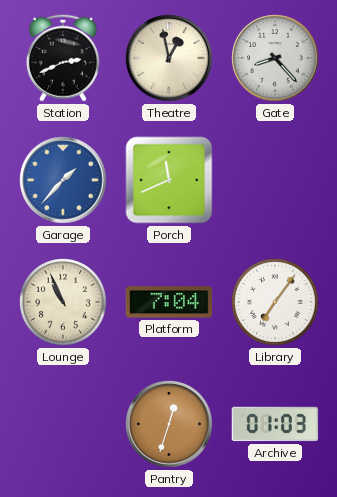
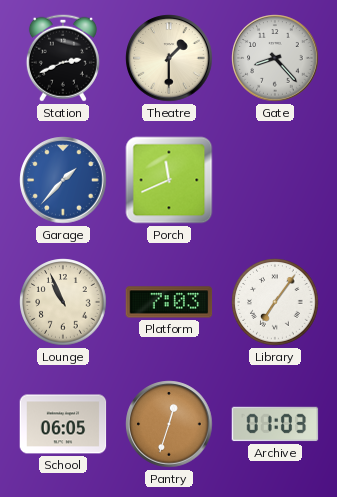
Theatre: 12:58 -> 1:30
Platform: 7:04 -> 7:03
School: none -> 06:05
